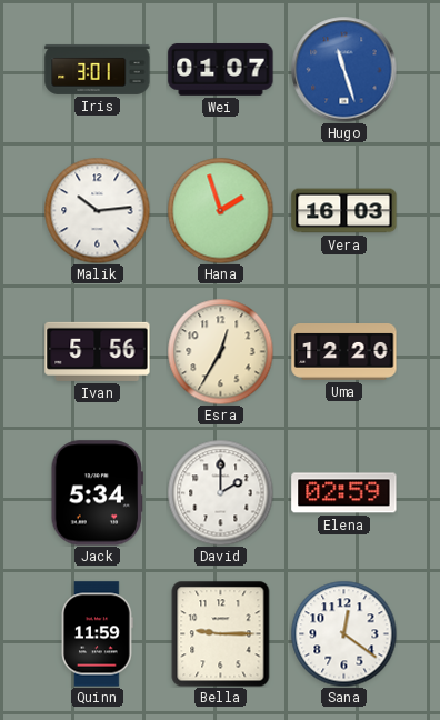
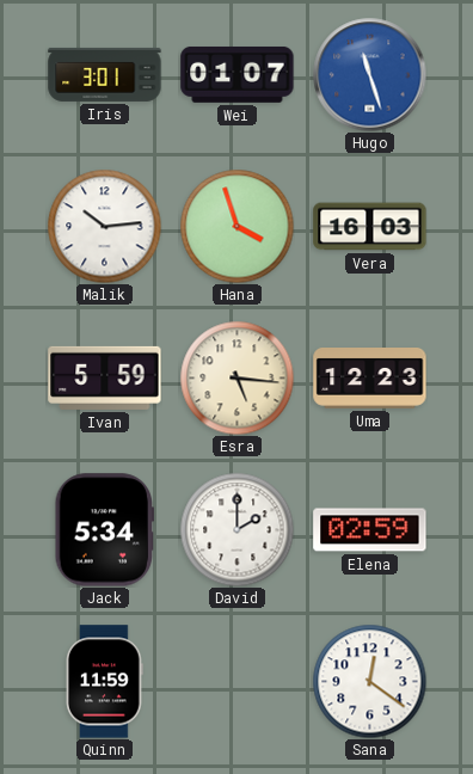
Hana: 1:57 -> 3:57
Ivan: 5:56 -> 5:59
Esra: 12:35 -> 5:16
Uma: 12:20 -> 12:23
Bella: 9:15 -> none
